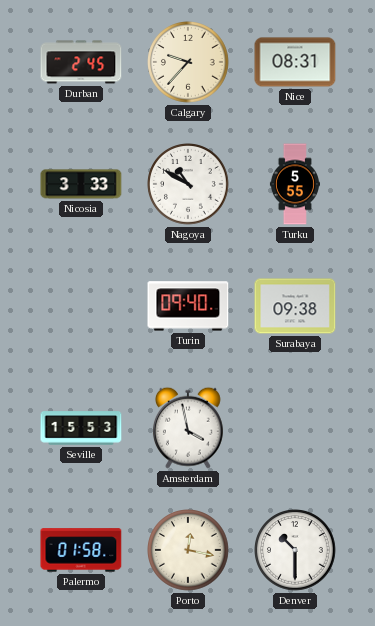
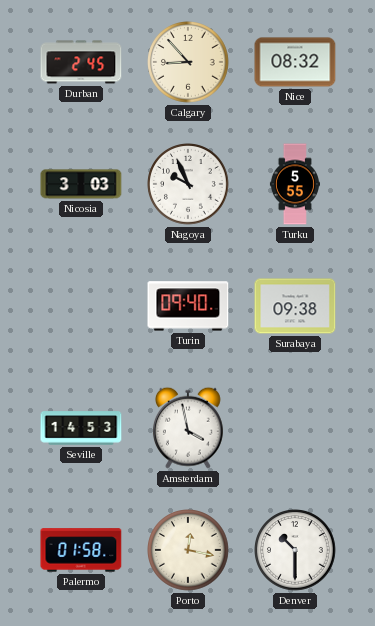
Calgary: 9:37 -> 8:53
Nice: 08:31 -> 08:32
Nicosia: 3:33 -> 3:03
Nagoya: 10:50 -> 9:56
Seville: 15:53 -> 14:53
